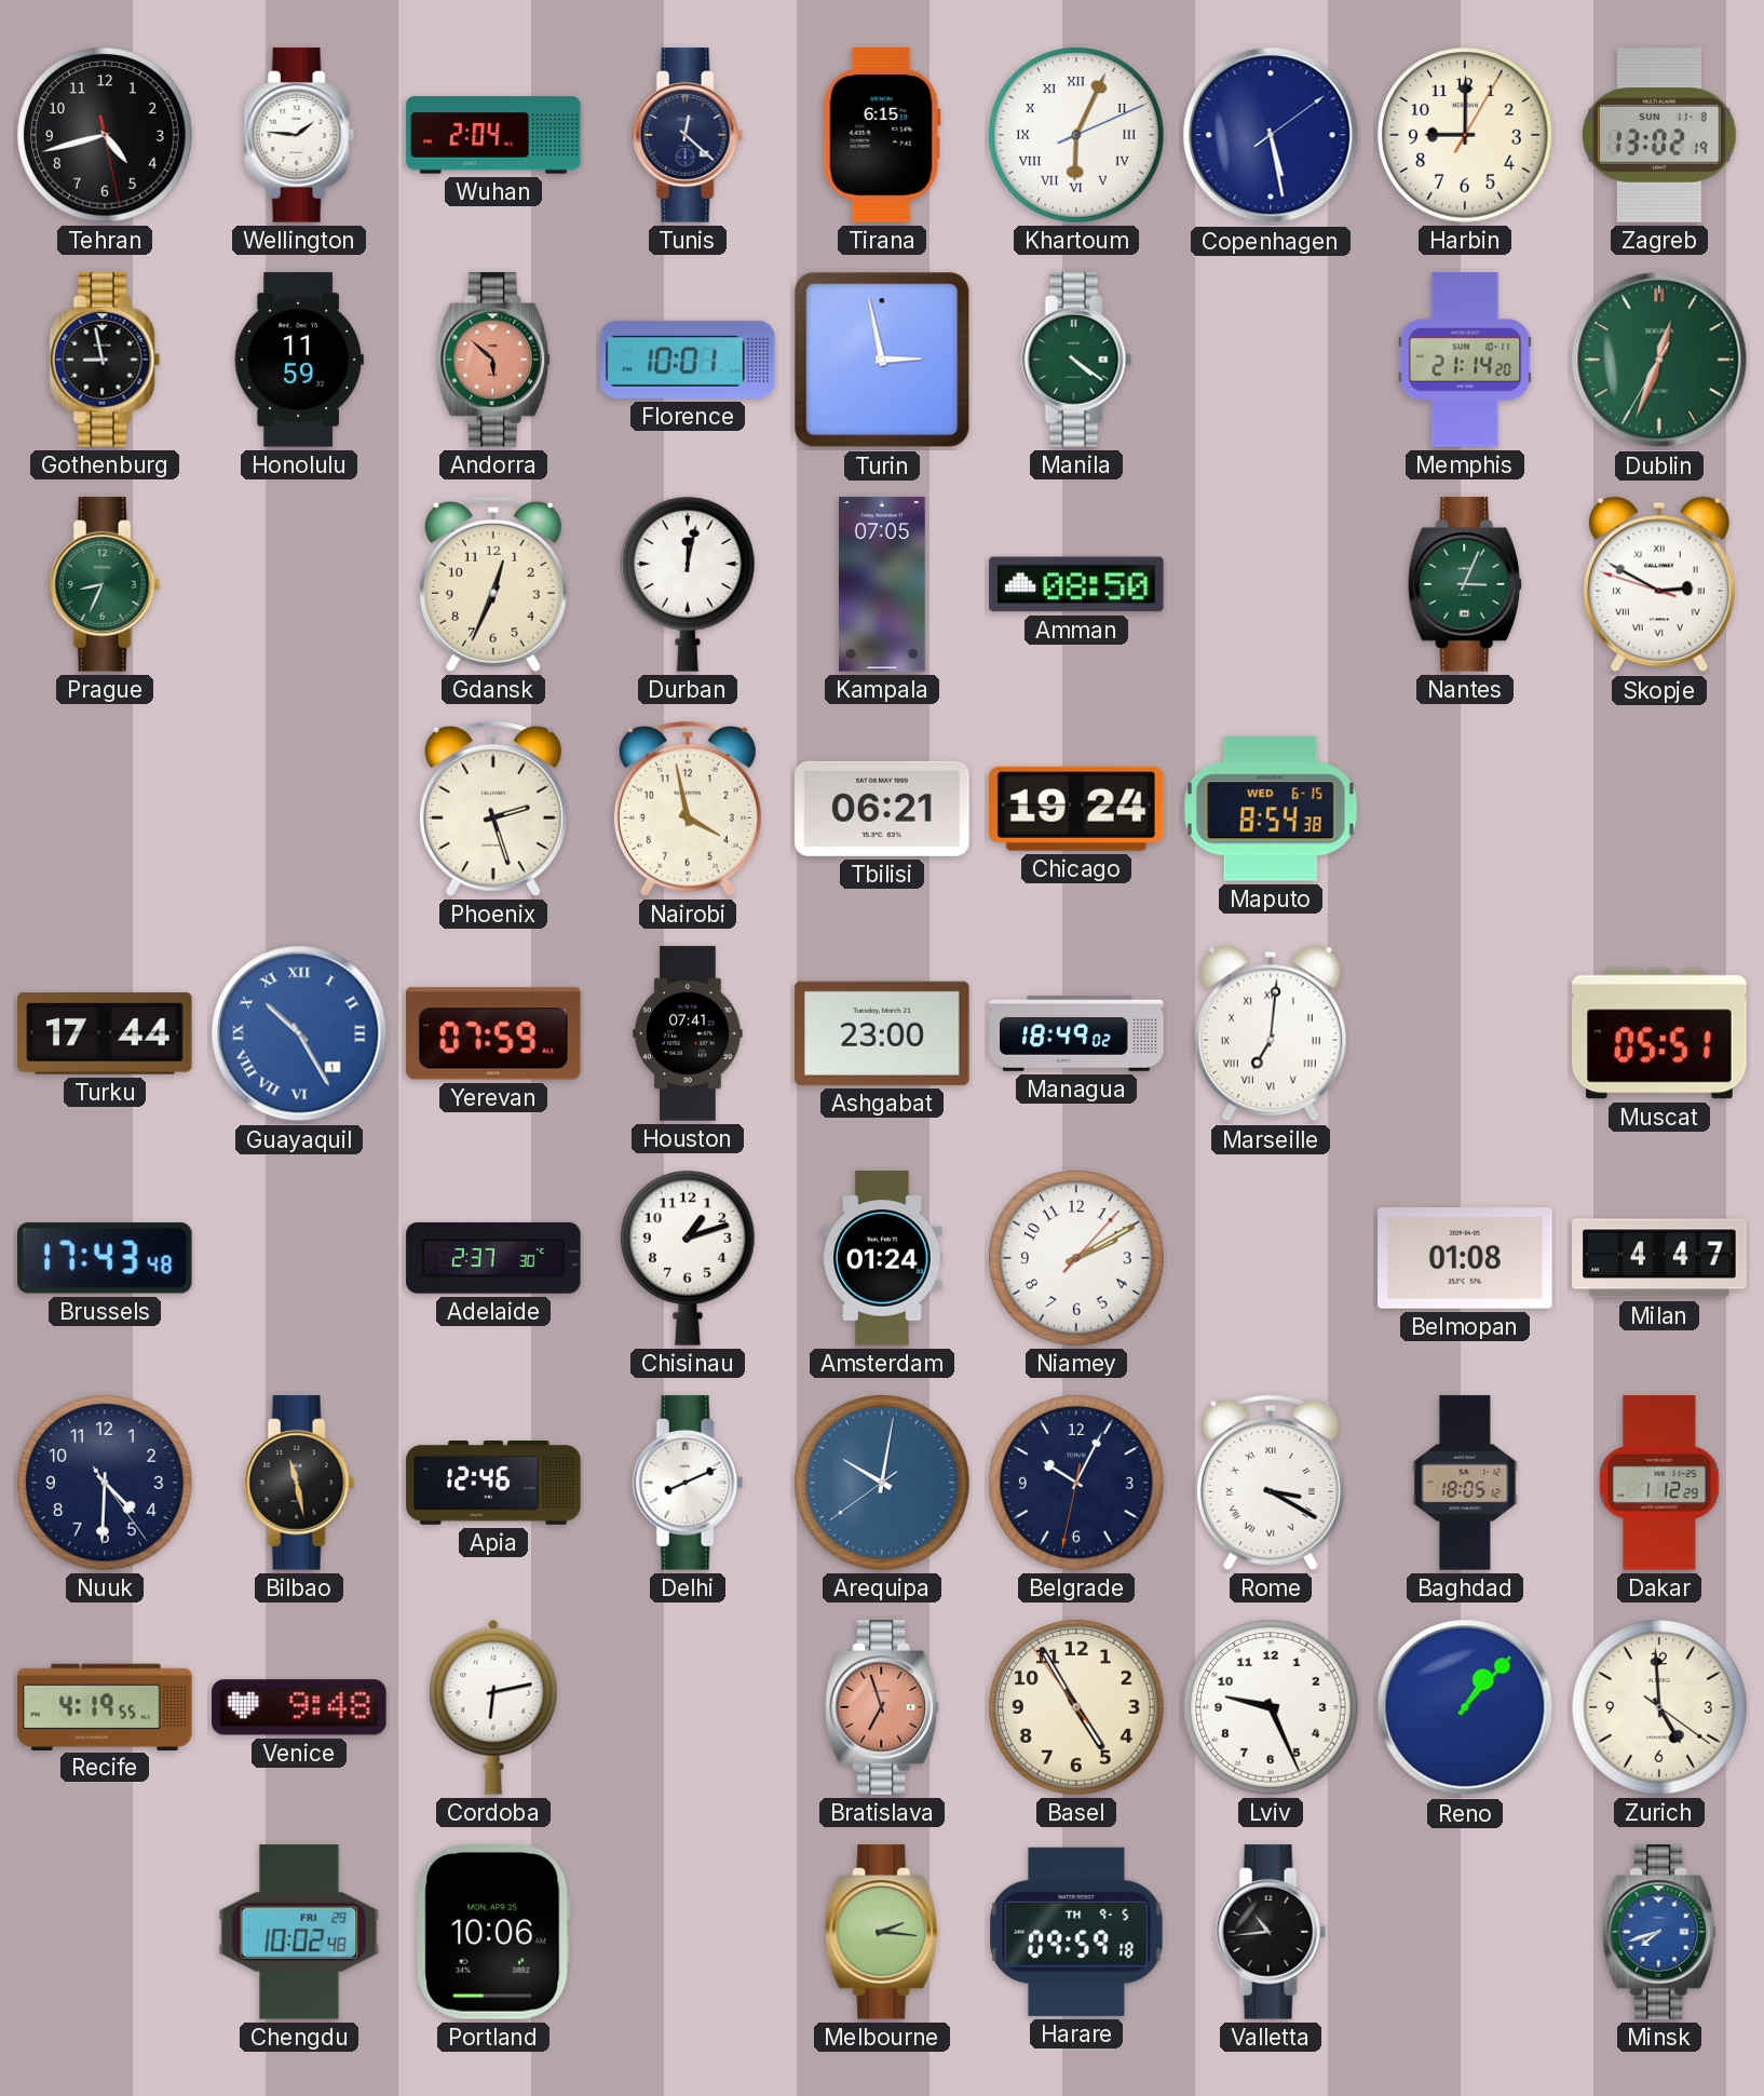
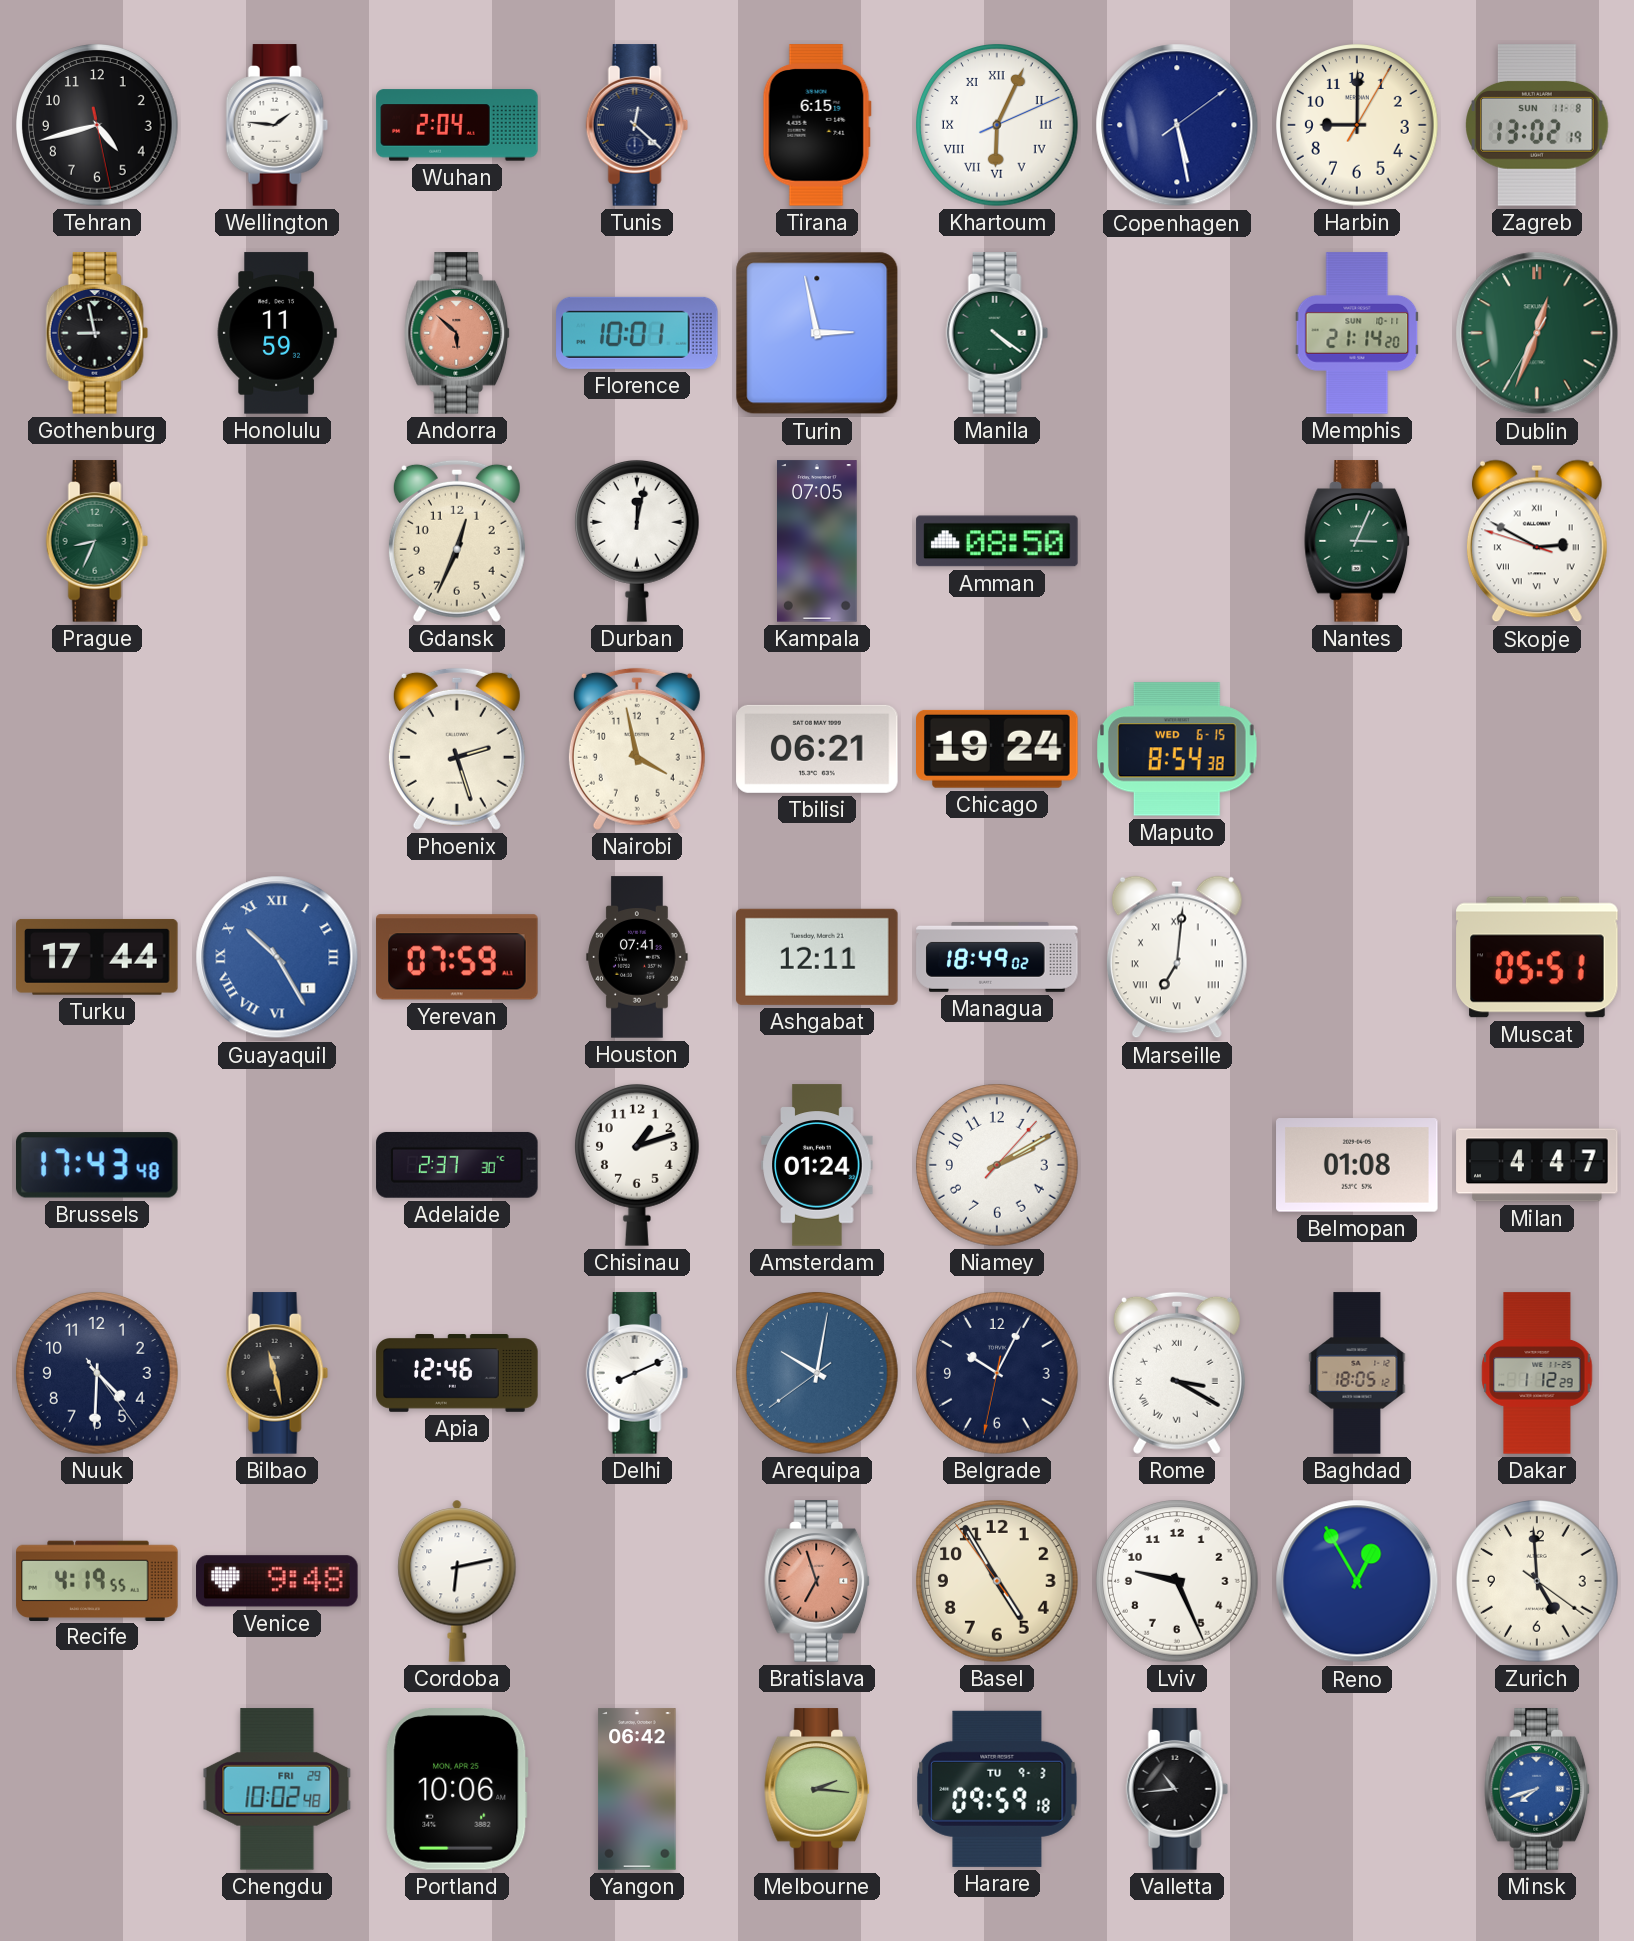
Ashgabat: 23:00 -> 12:11
Reno: 1:07 -> 12:55
Yangon: none -> 06:42
Harare date: TH 9-5 -> TU 9-3
